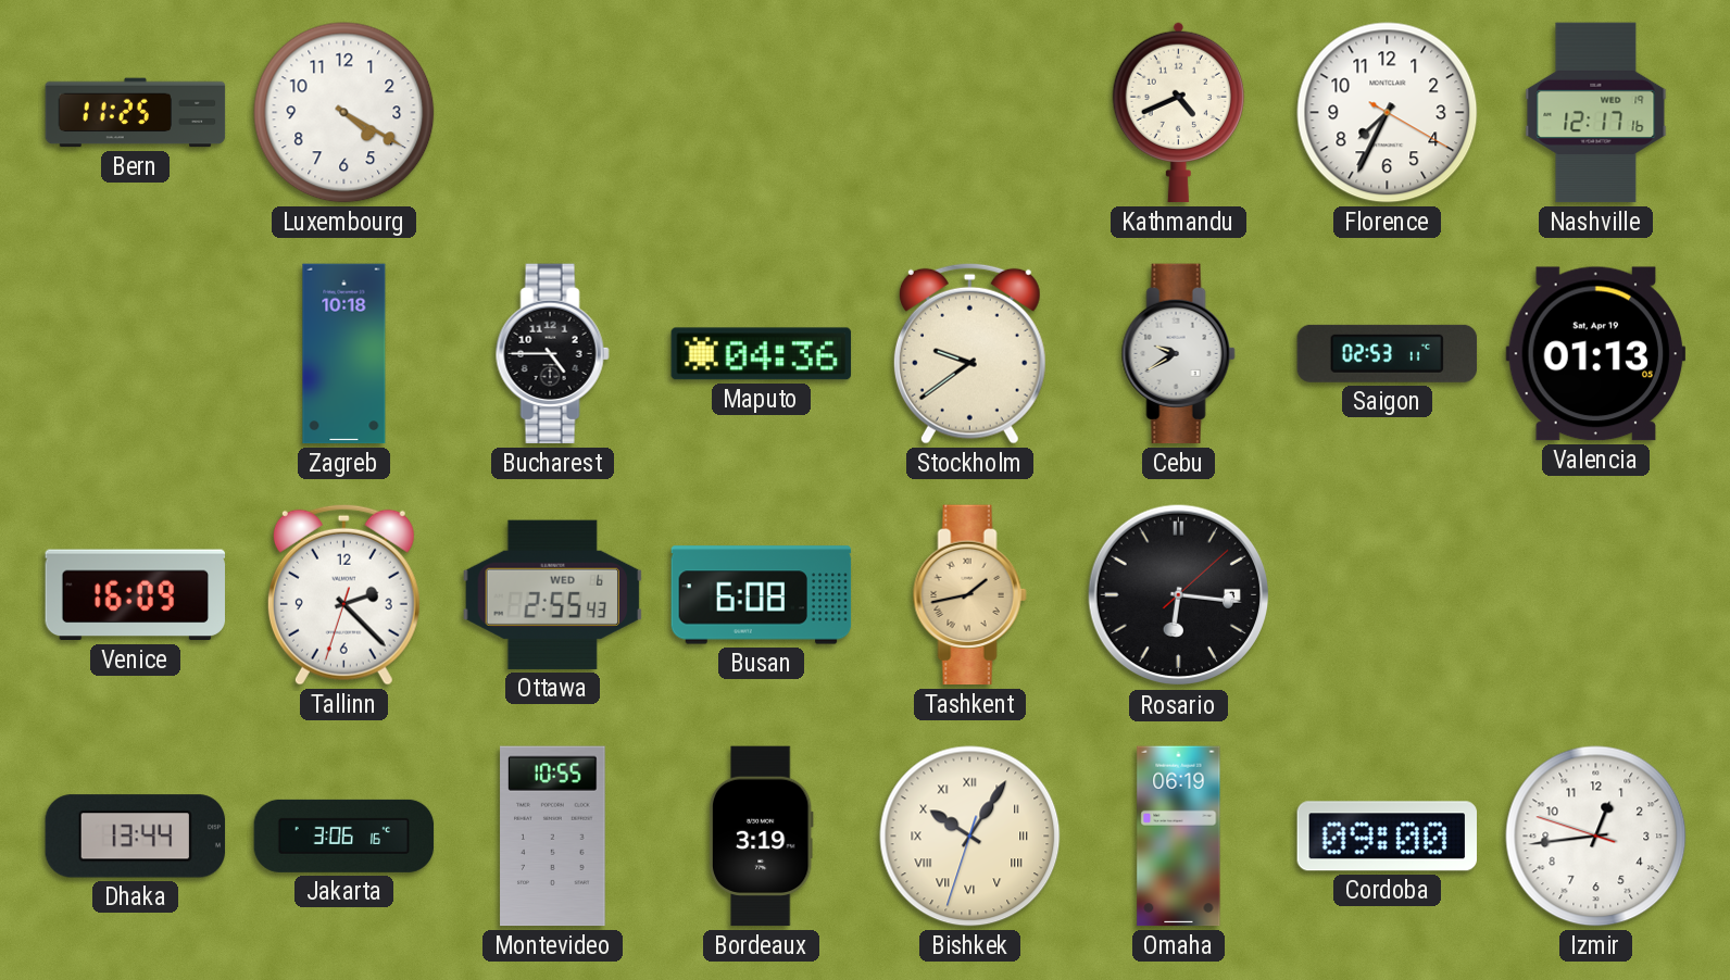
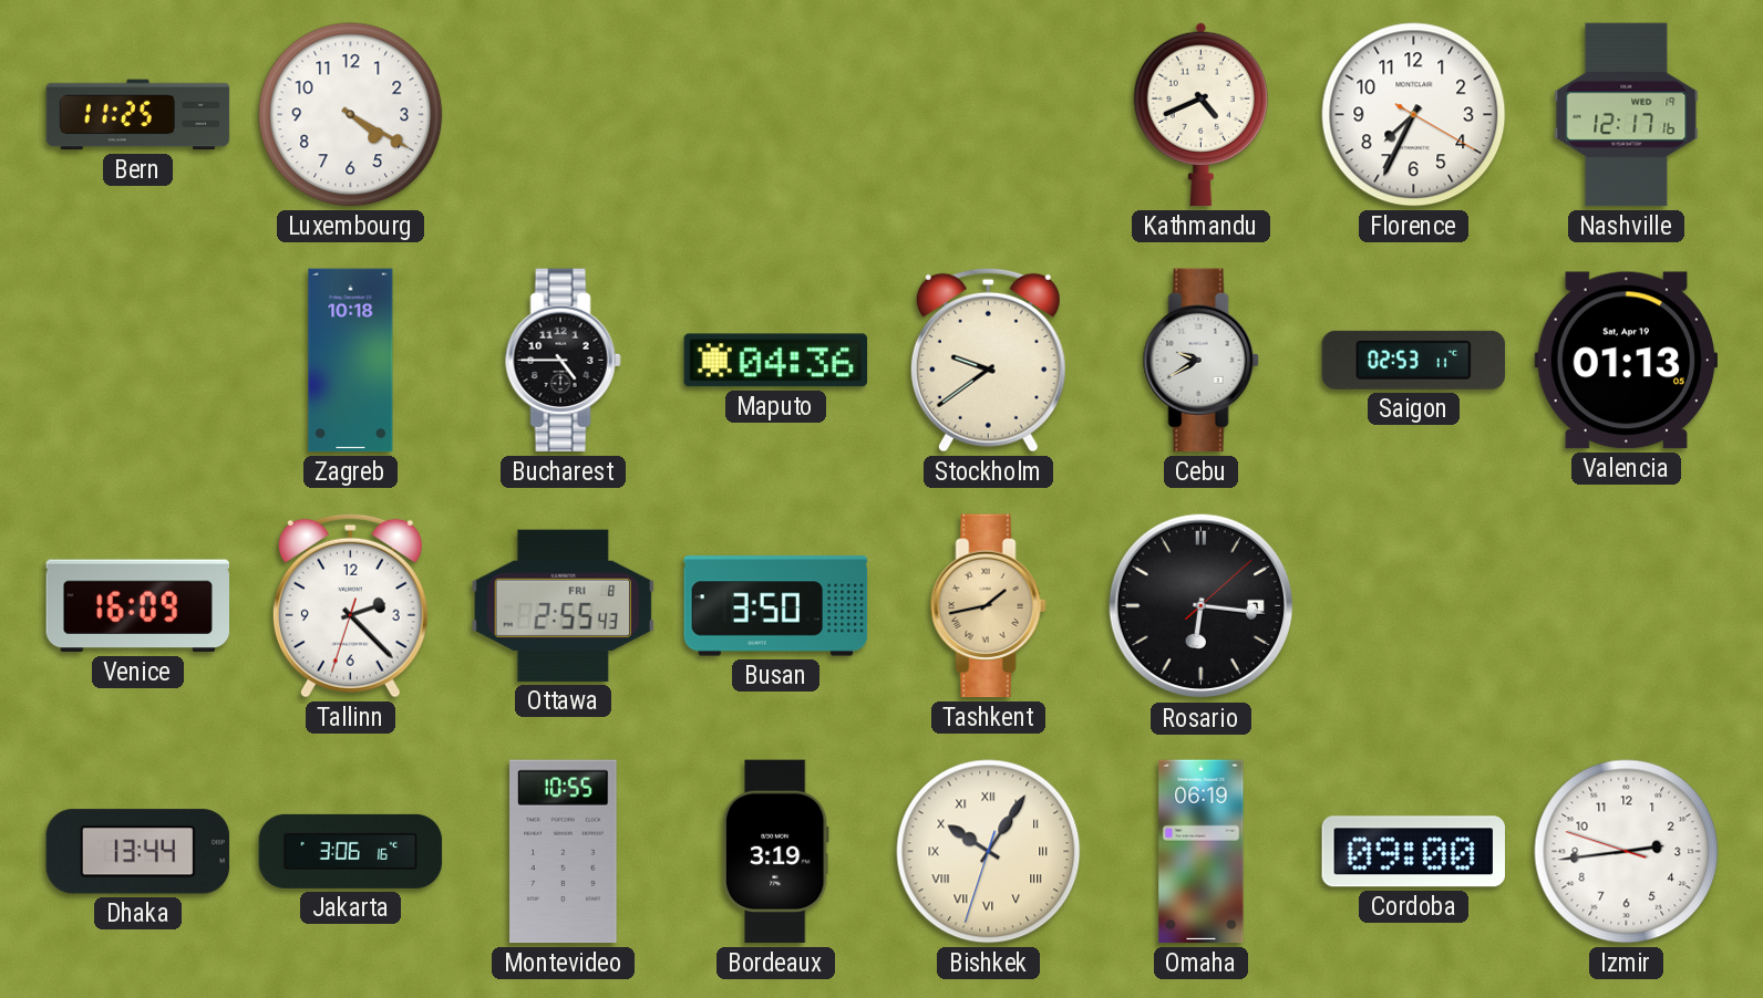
Ottawa date: WED 6 -> FRI 8
Busan: 6:08 -> 3:50
Izmir: 12:43 -> 2:43
